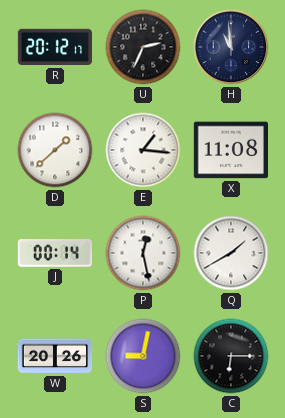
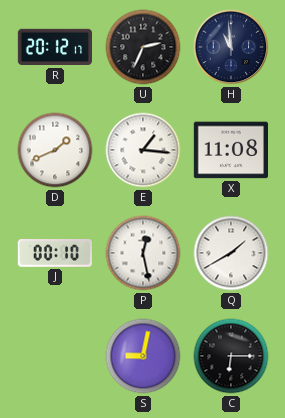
D: 1:38 -> 1:41
J: 00:14 -> 00:10
W: 20:26 -> none
